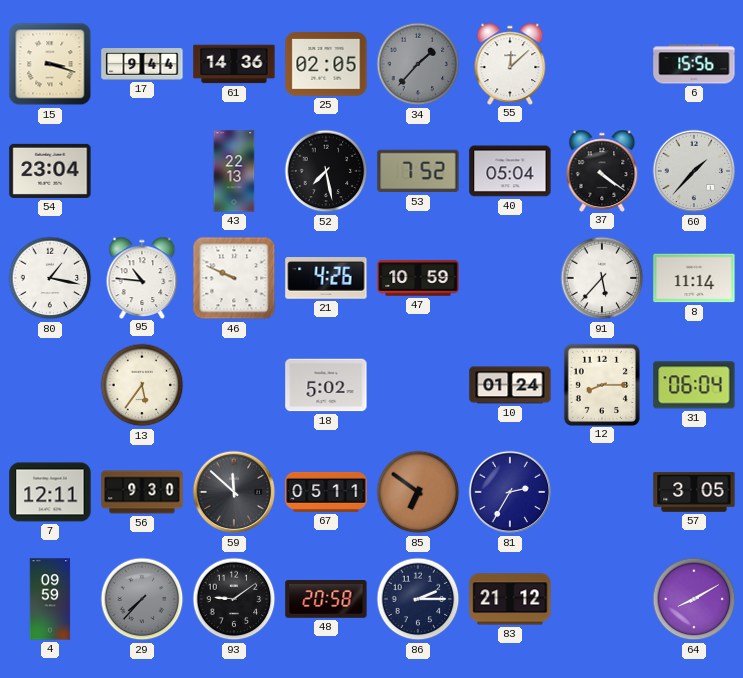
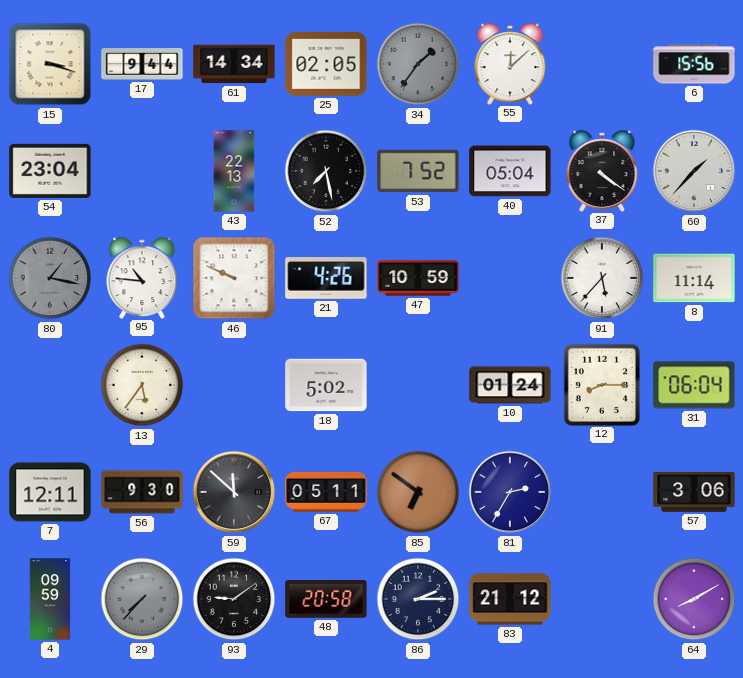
61: 14:36 -> 14:34
34: 1:37 -> 1:36
80 dial: white -> grey
57: 3:05 -> 3:06
